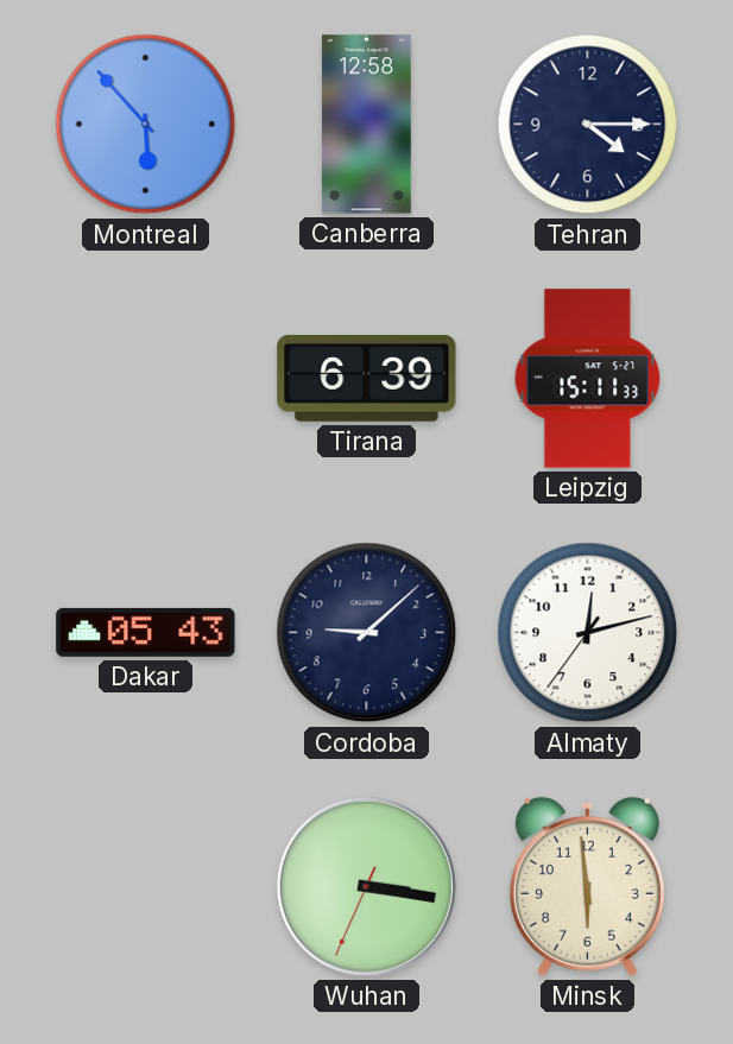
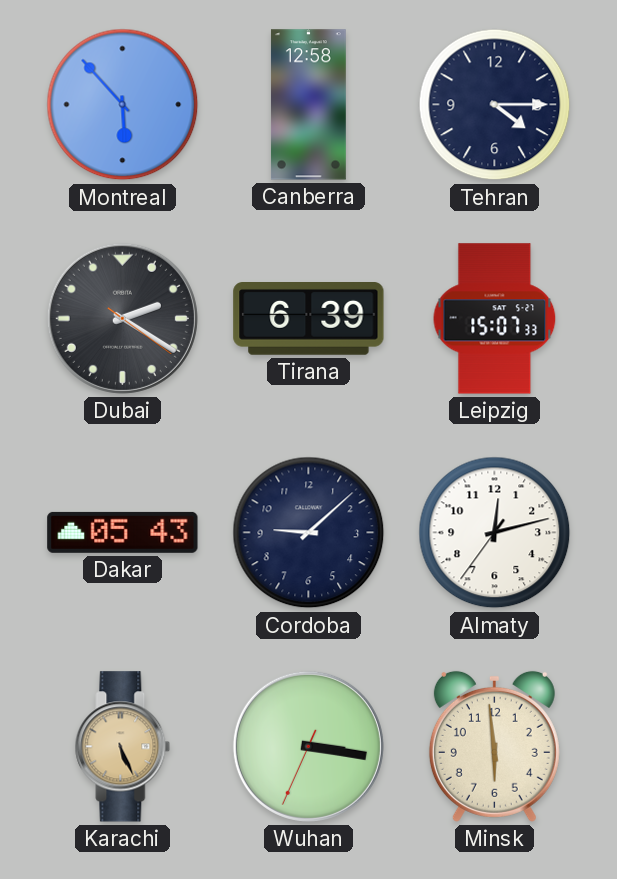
Dubai: none -> 2:20
Leipzig: 15:11 -> 15:07
Karachi: none -> 5:26
